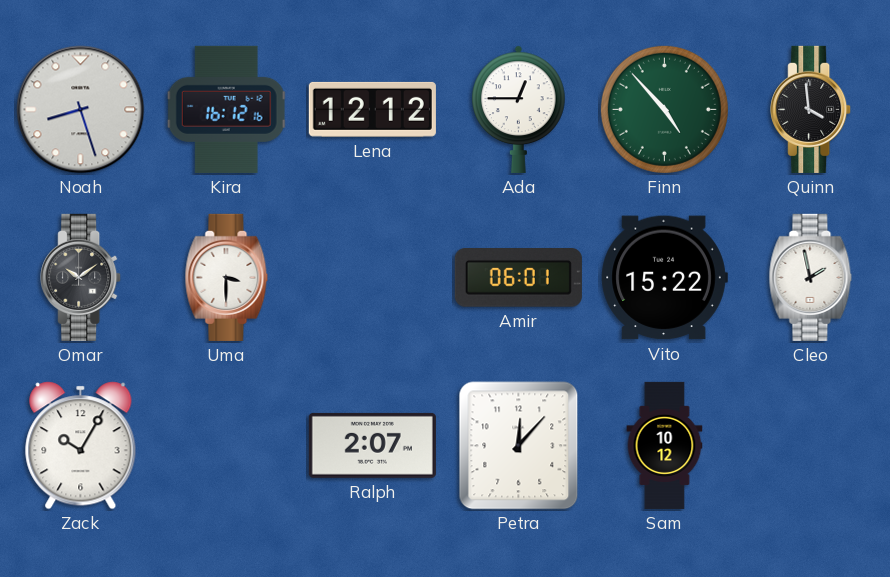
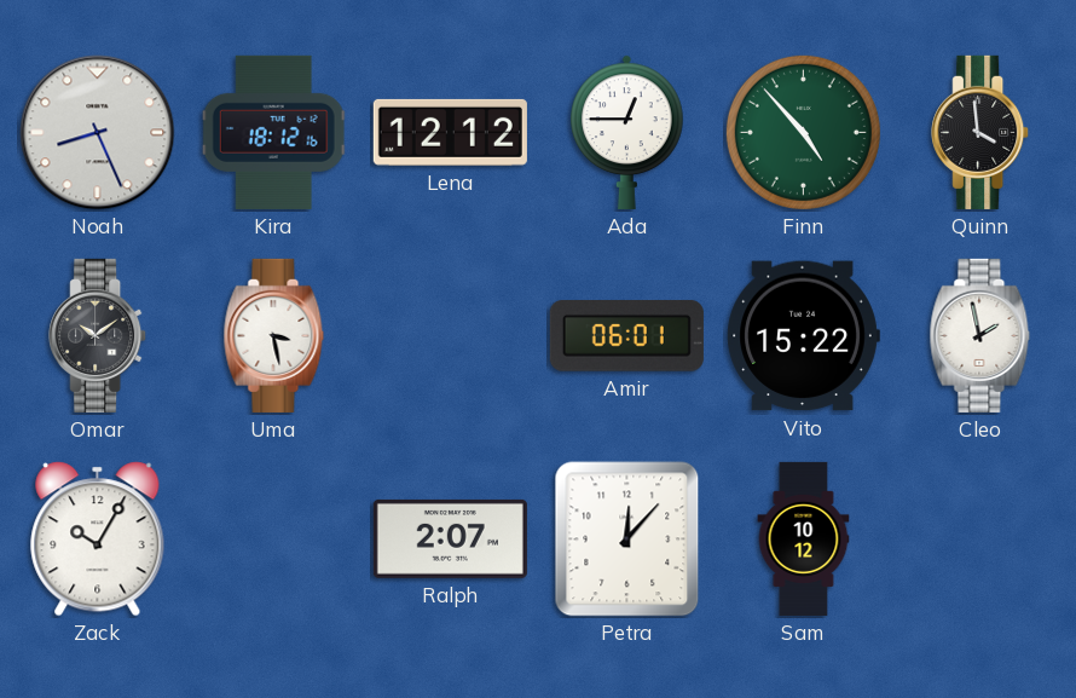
Noah: 8:27 -> 8:26
Kira: 16:12 -> 18:12
Uma: 3:30 -> 3:28
